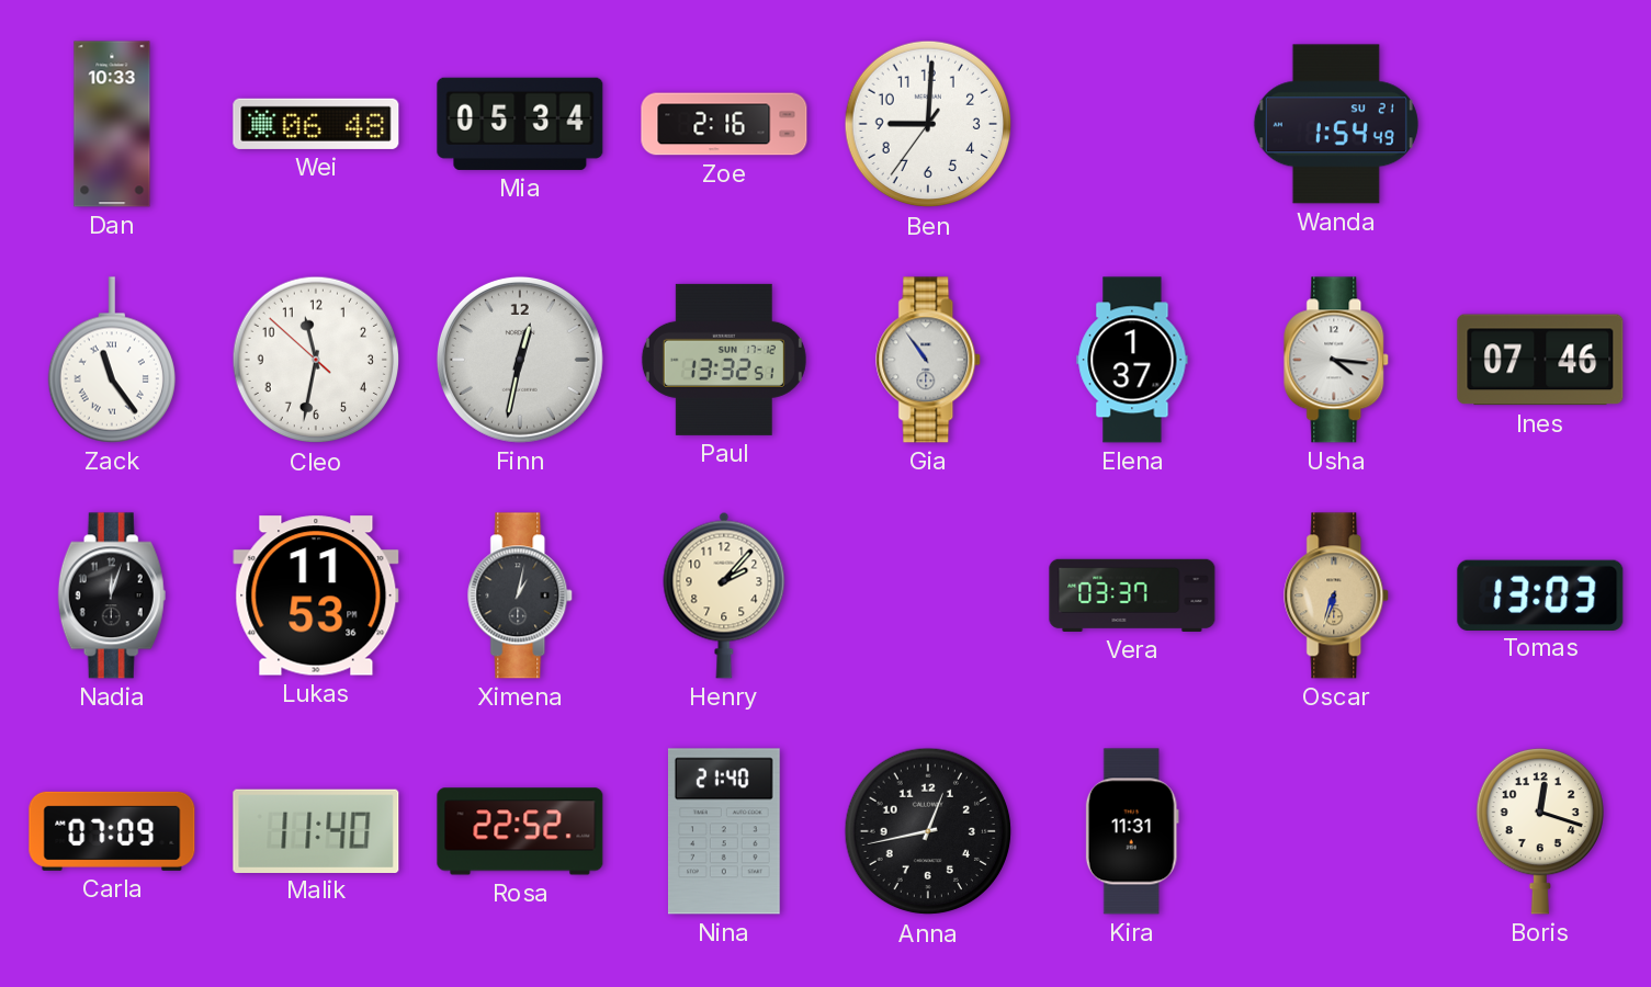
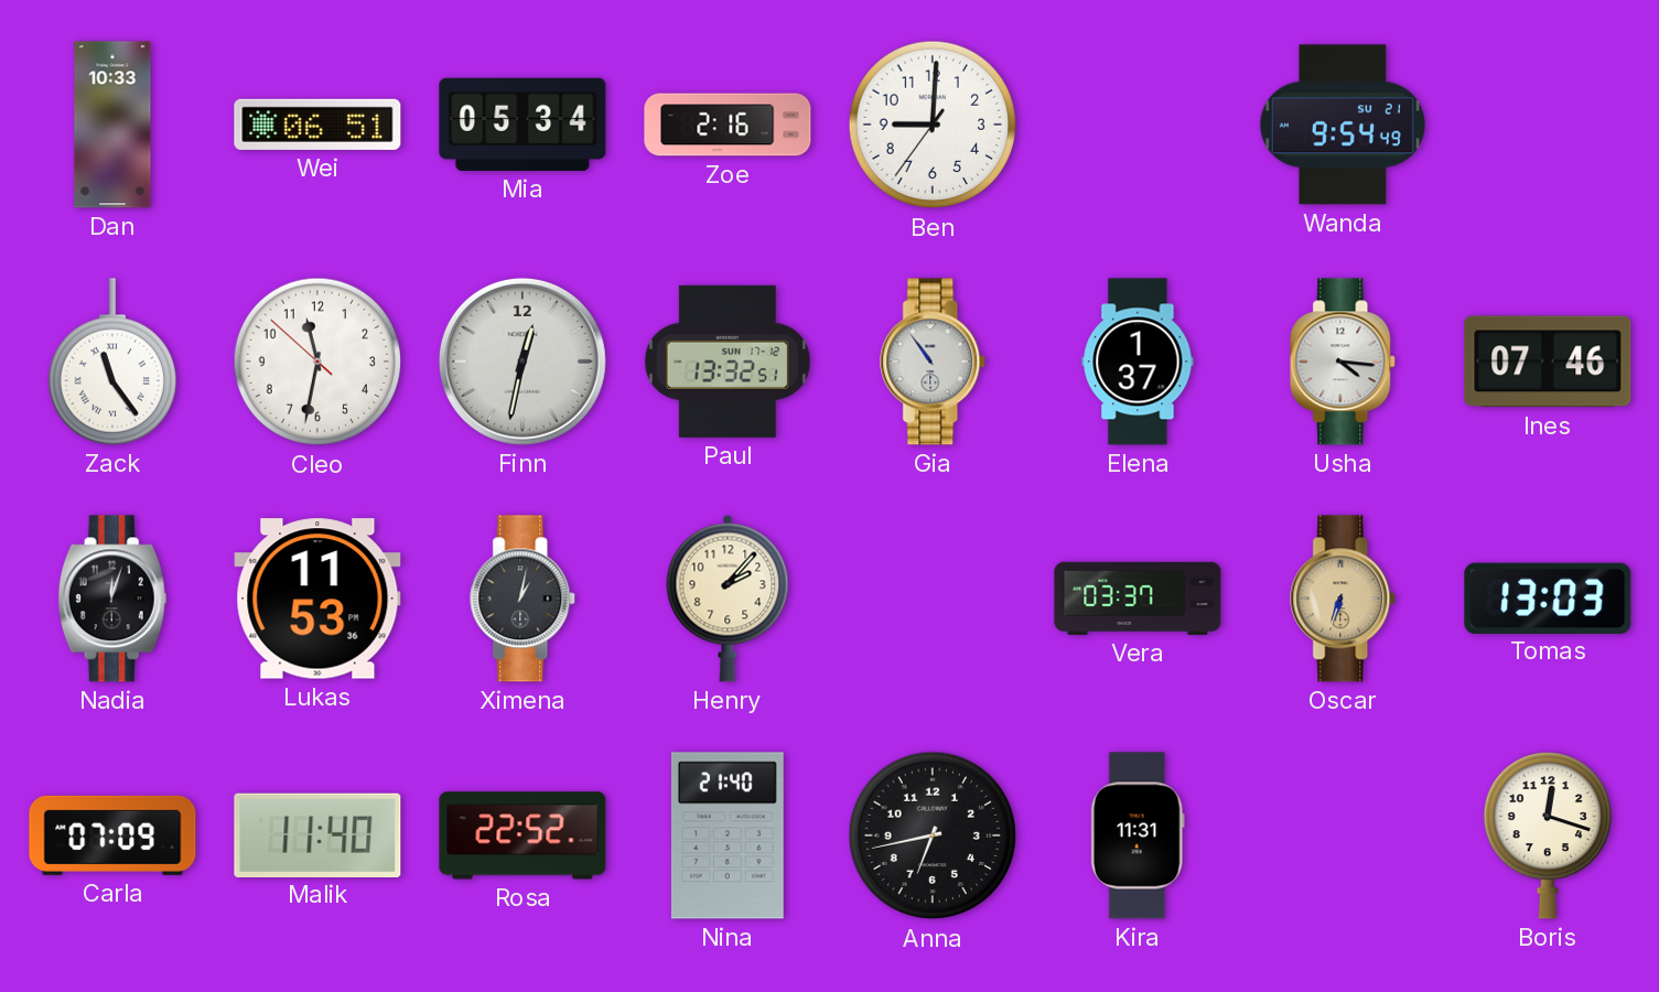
Wei: 06:48 -> 06:51
Wanda: 1:54 -> 9:54
Anna: 12:43 -> 6:43
